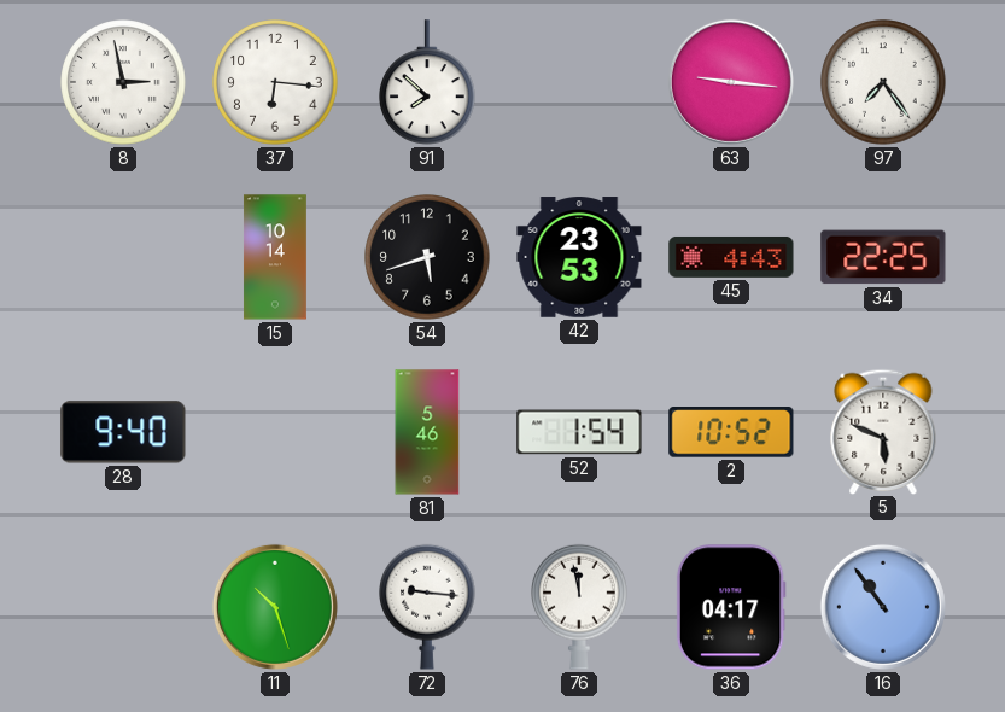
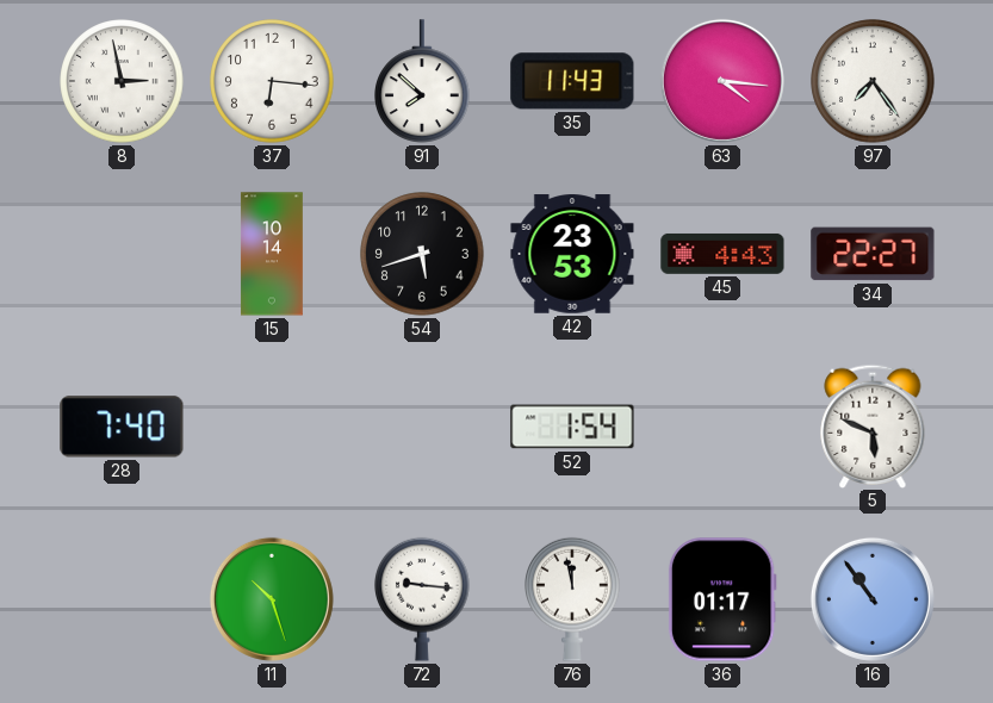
35: none -> 11:43
63: 9:16 -> 4:16
34: 22:25 -> 22:27
28: 9:40 -> 7:40
81: 5:46 -> none
2: 10:52 -> none
36: 04:17 -> 01:17
